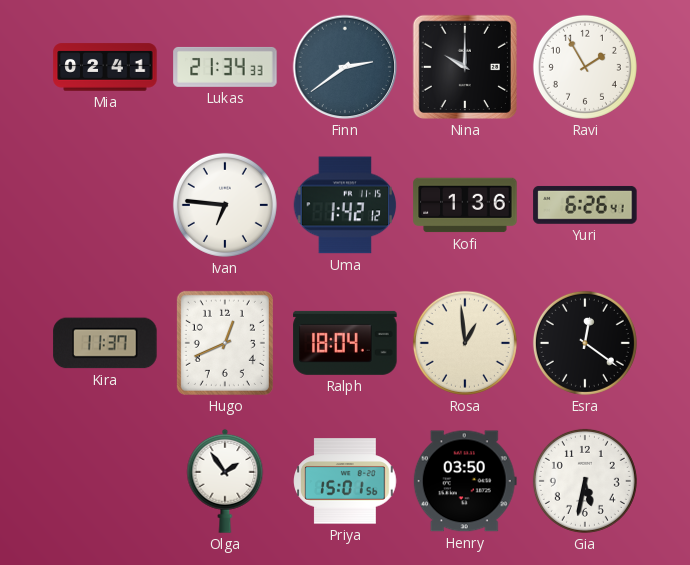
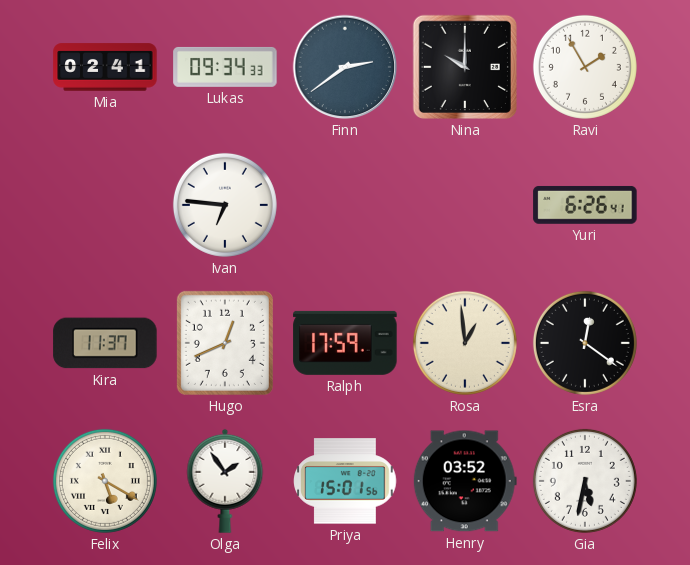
Lukas: 21:34 -> 09:34
Uma: 1:42 -> none
Kofi: 1:36 -> none
Ralph: 18:04 -> 17:59
Felix: none -> 5:20
Henry: 03:50 -> 03:52
